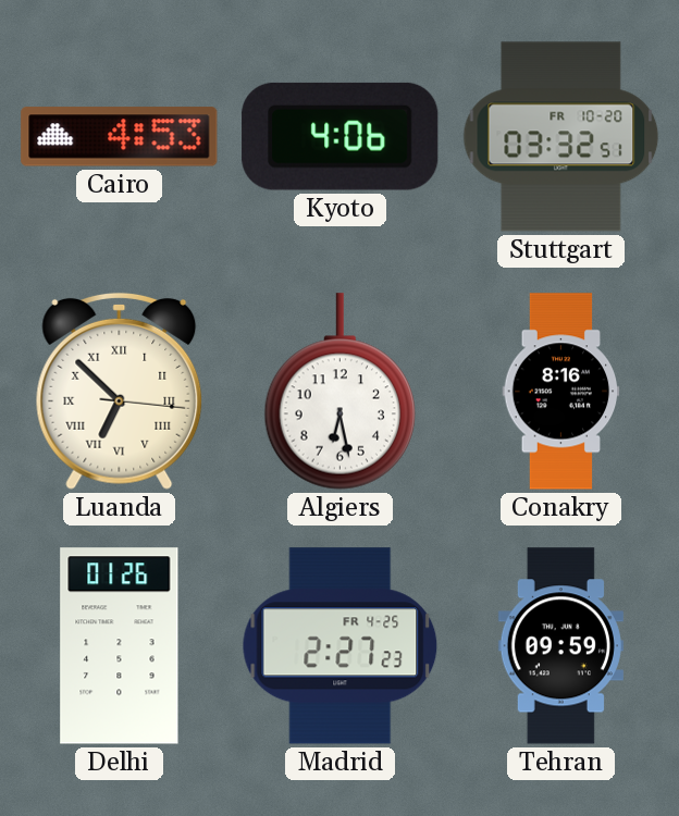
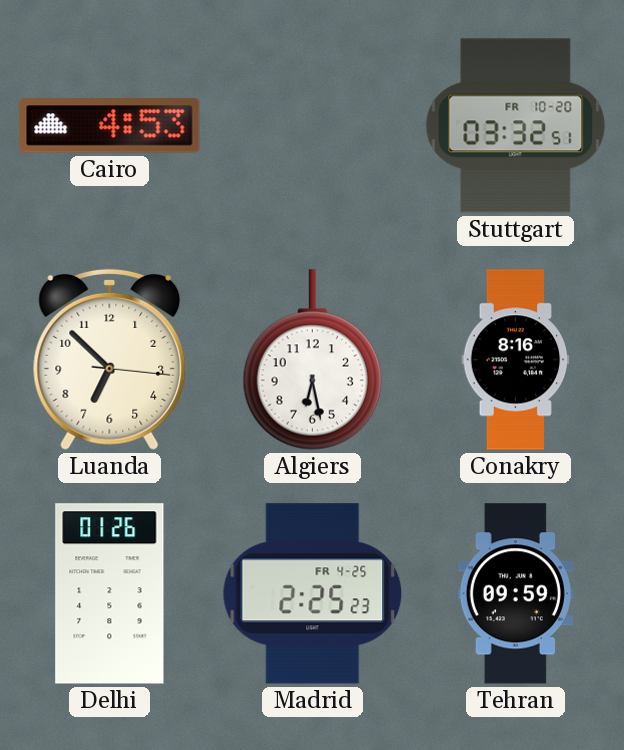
Kyoto: 4:06 -> none
Luanda numerals: Roman -> Arabic
Madrid: 2:27 -> 2:25
